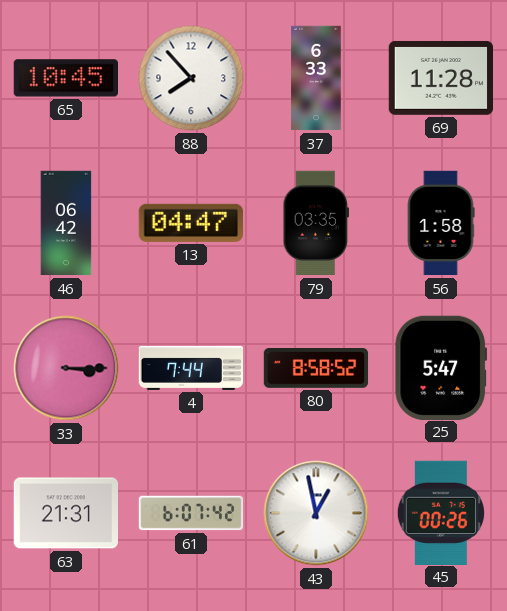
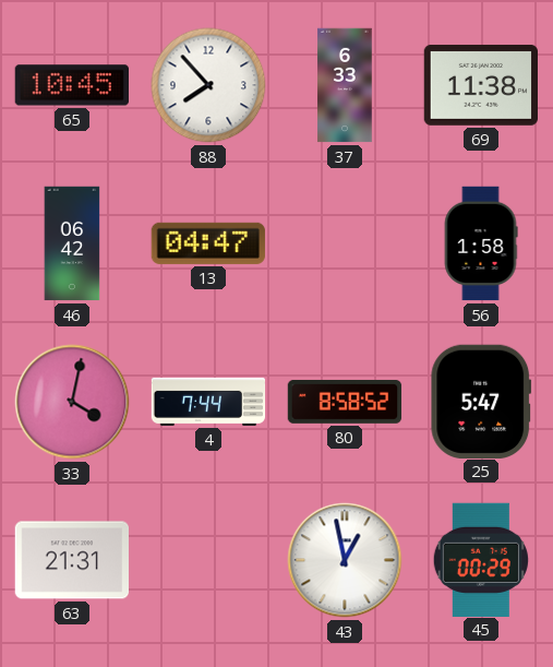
69: 11:28 -> 11:38
79: 03:35 -> none
33: 3:15 -> 4:02
61: 6:07 -> none
45: 00:26 -> 00:29
